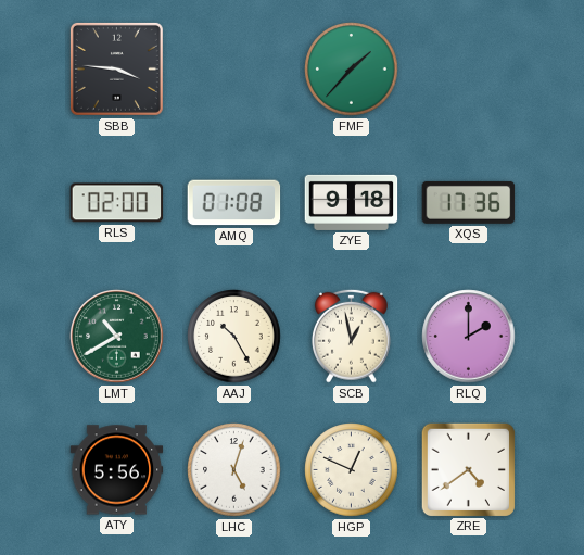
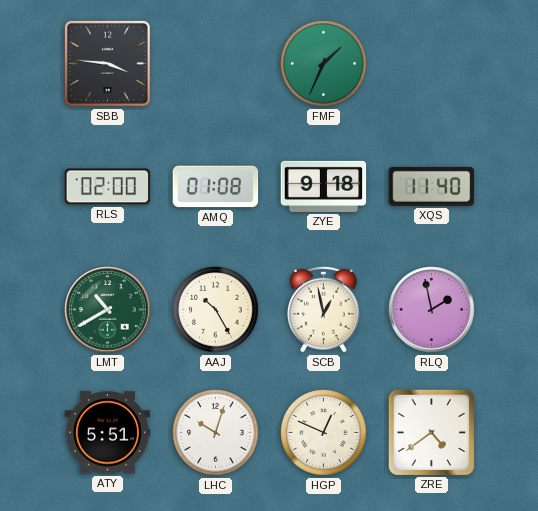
FMF: 1:37 -> 1:34
XQS: 17:36 -> 11:40
RLQ: 2:00 -> 1:58
ATY: 5:56 -> 5:51
LHC: 5:03 -> 10:03
